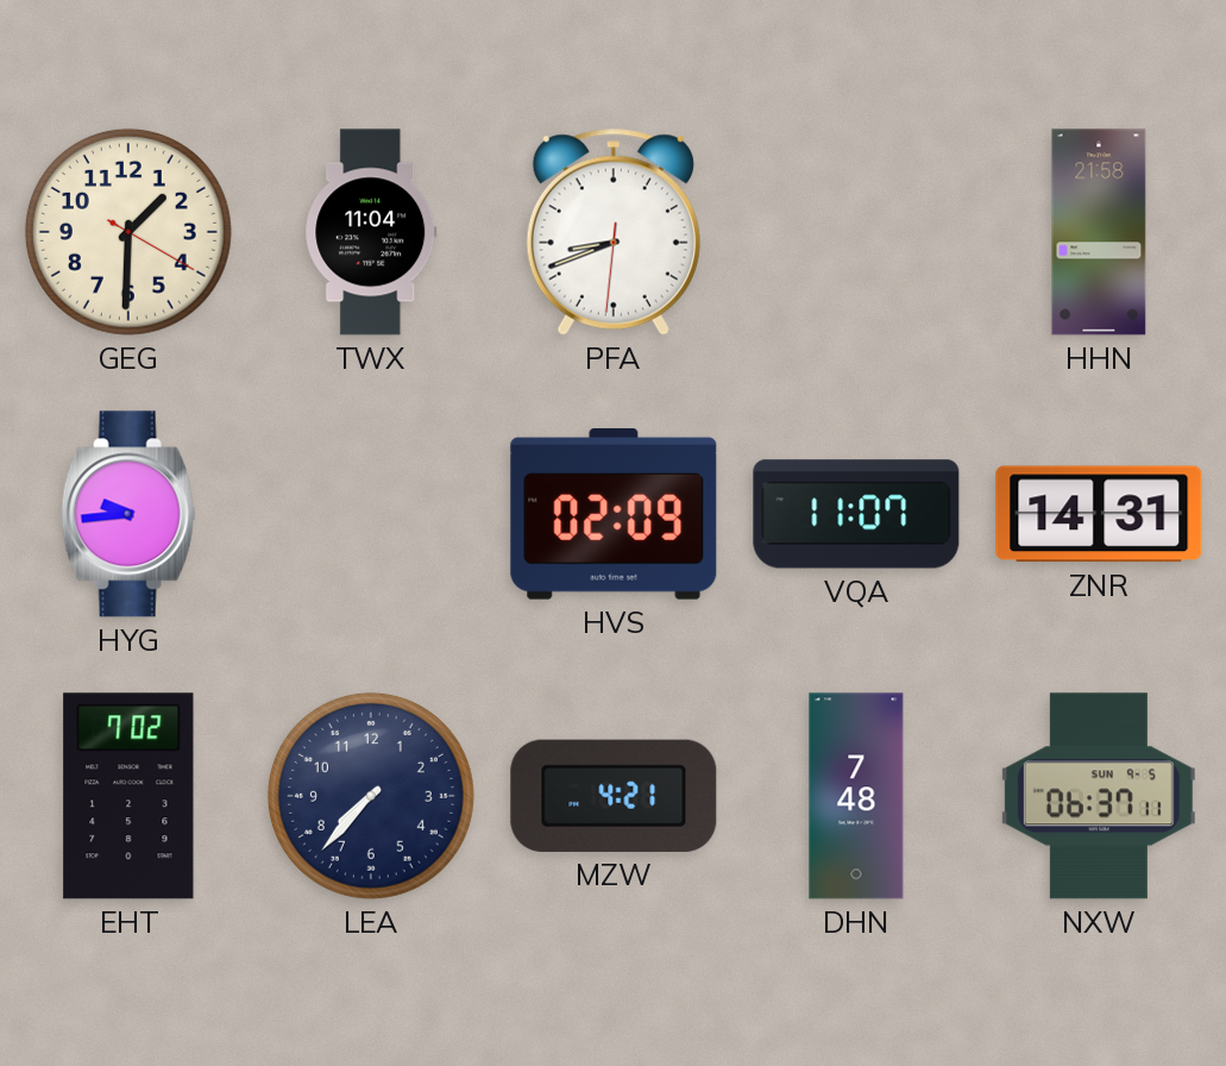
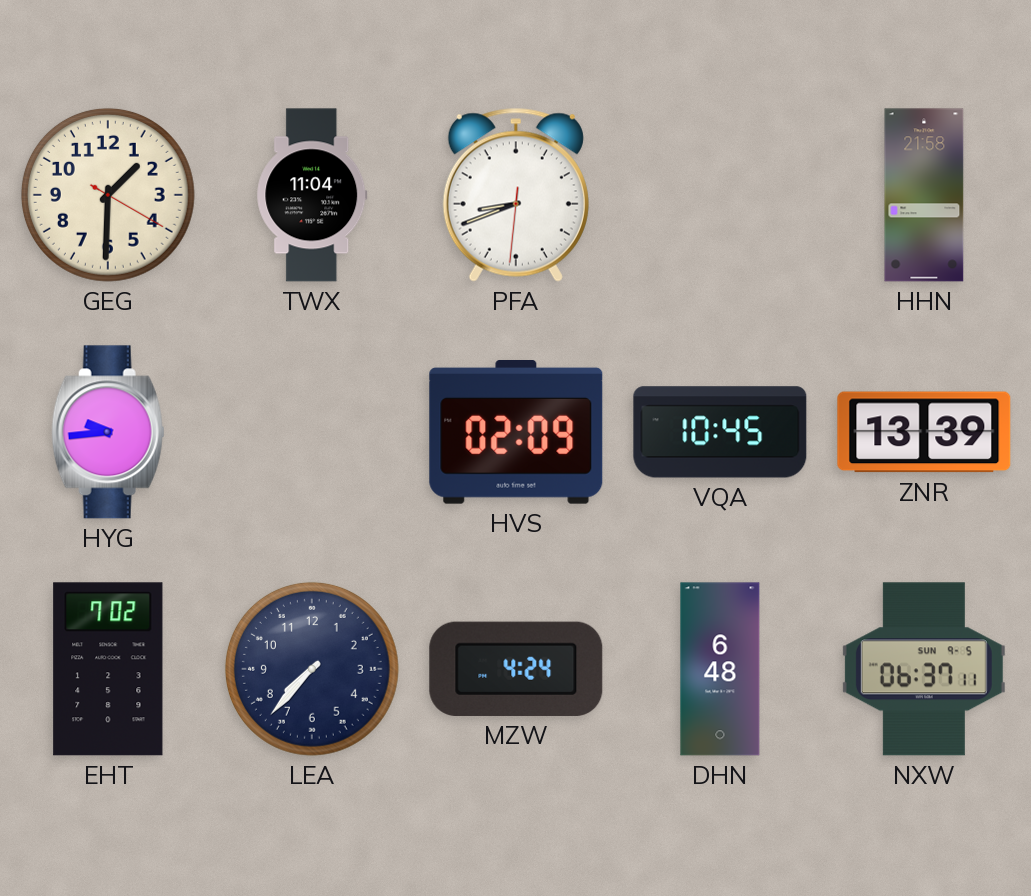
VQA: 11:07 -> 10:45
ZNR: 14:31 -> 13:39
MZW: 4:21 -> 4:24
DHN: 7:48 -> 6:48
